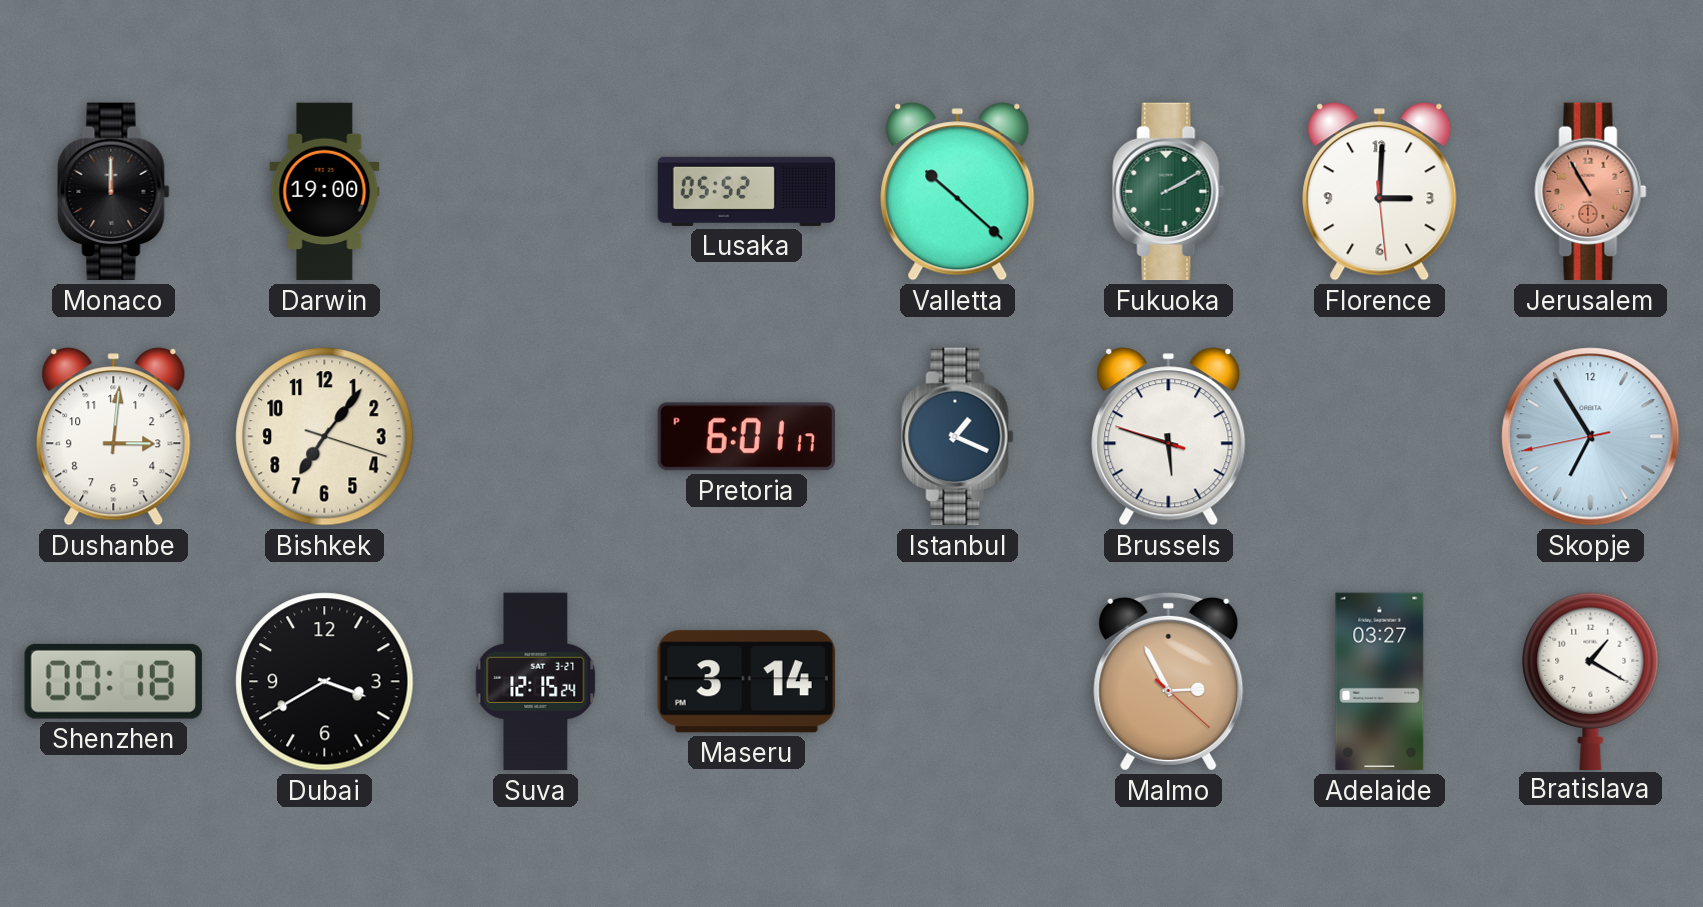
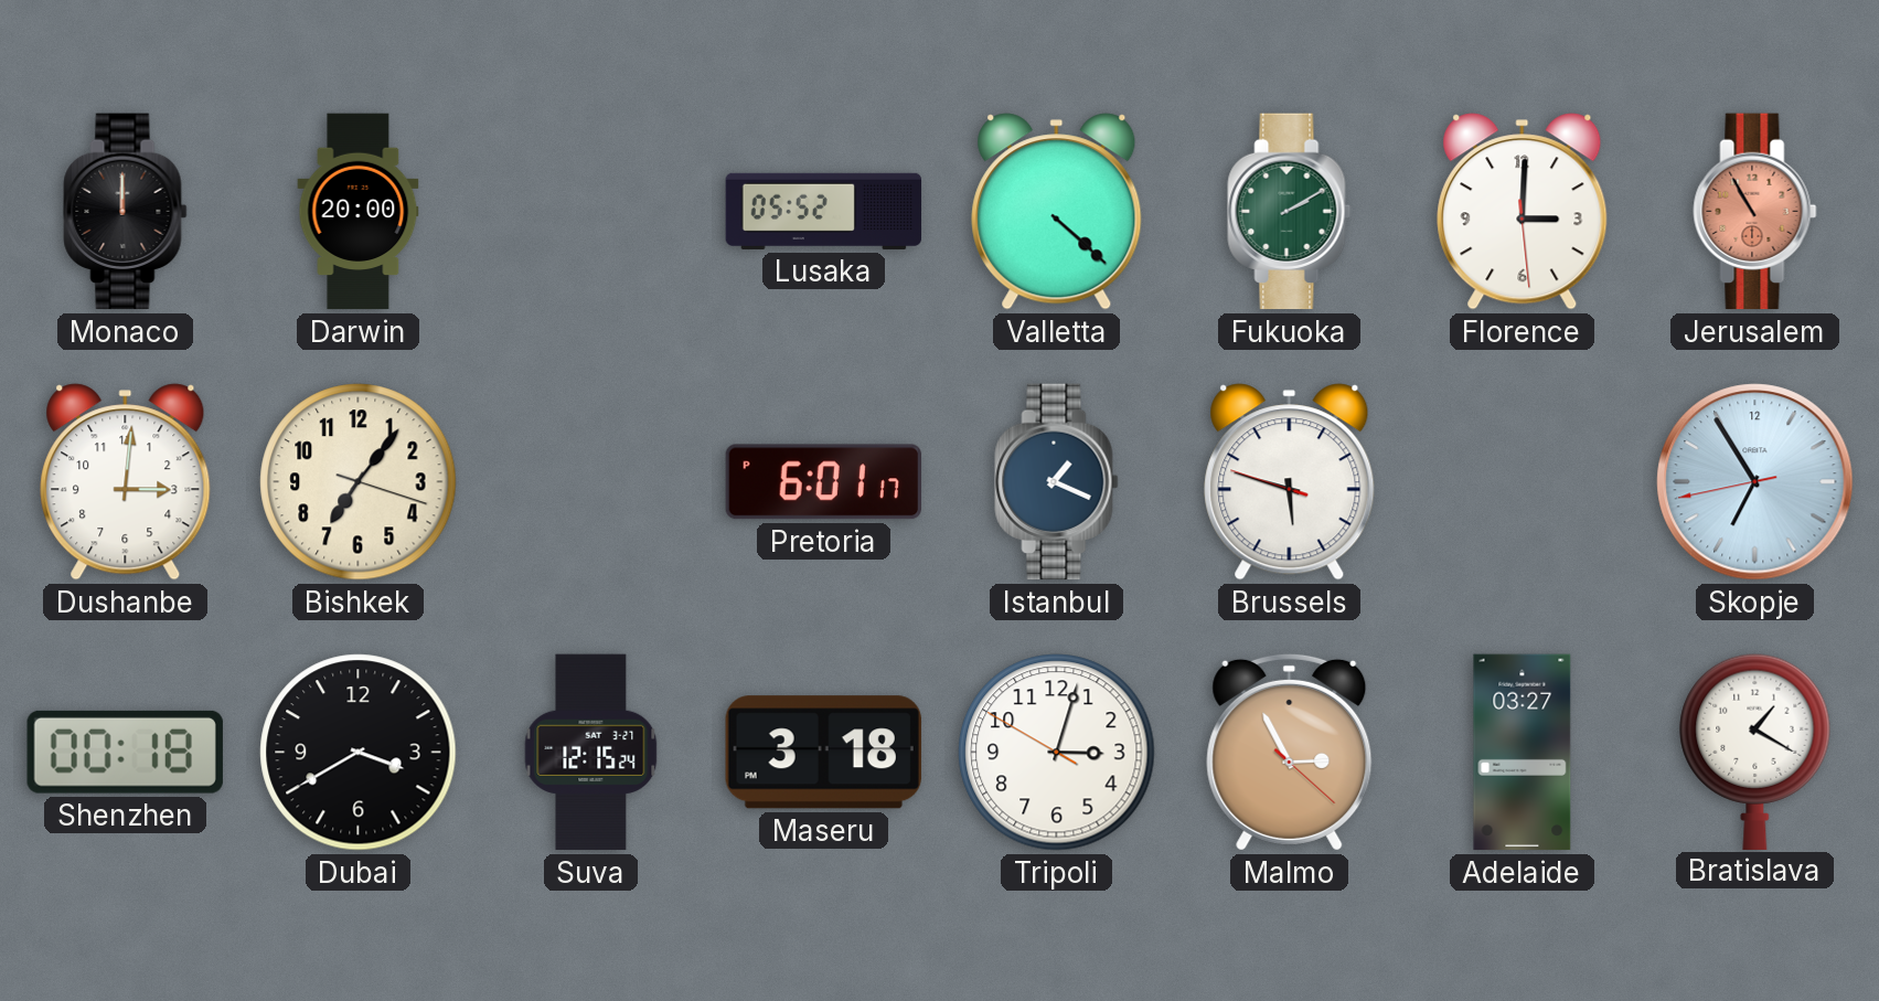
Darwin: 19:00 -> 20:00
Valletta: 10:22 -> 4:22
Maseru: 3:14 -> 3:18
Tripoli: none -> 3:02
